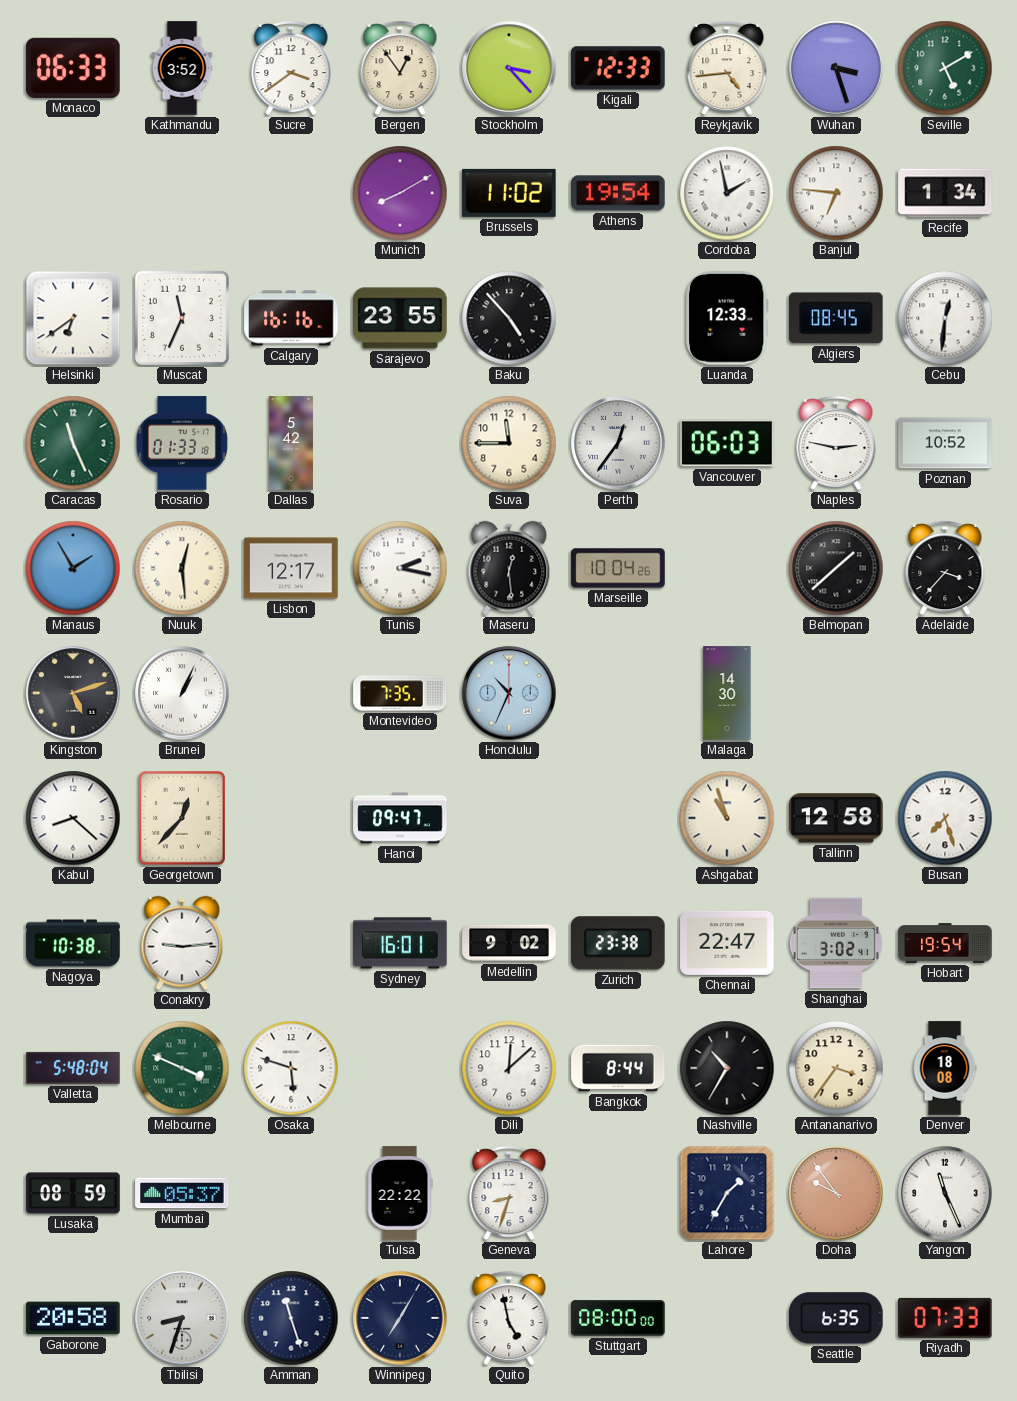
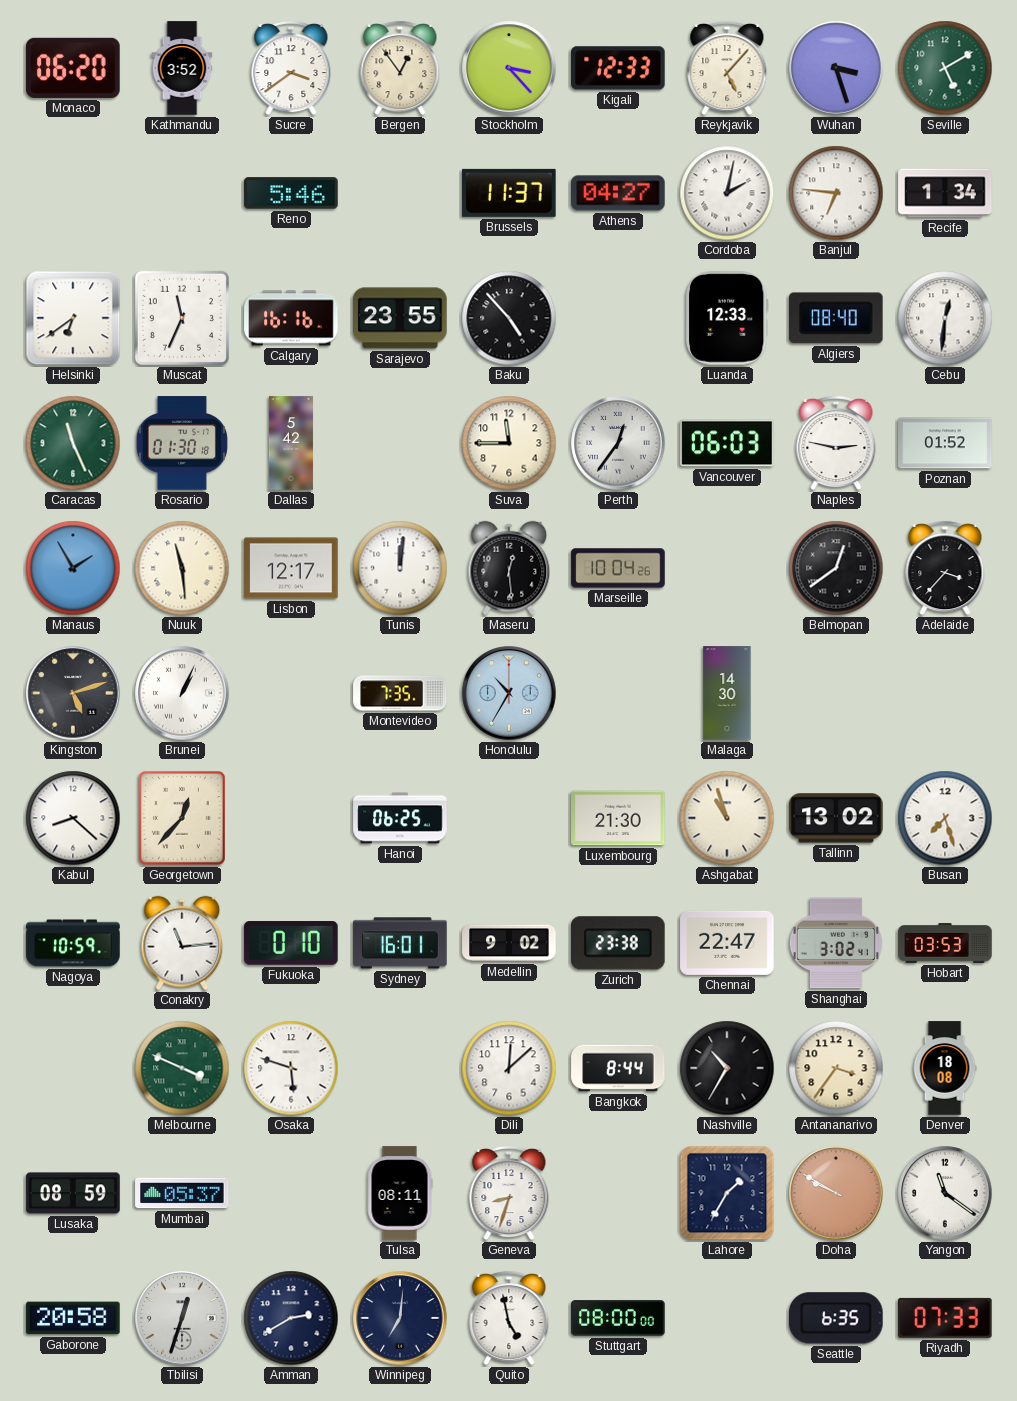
Monaco: 06:33 -> 06:20
Reykjavik: 4:44 -> 5:07
Reno: none -> 5:46
Munich: 8:10 -> none
Brussels: 11:02 -> 11:37
Athens: 19:54 -> 04:27
Cordoba: 1:58 -> 2:02
Algiers: 08:45 -> 08:40
Rosario: 01:33 -> 01:30
Poznan: 10:52 -> 01:52
Nuuk: 12:29 -> 11:29
Tunis: 2:17 -> 12:01
Belmopan: 1:38 -> 12:39
Honolulu: 10:34 -> 10:35
Hanoi: 09:47 -> 06:25
Luxembourg: none -> 21:30
Tallinn: 12:58 -> 13:02
Nagoya: 10:38 -> 10:59
Conakry: 9:14 -> 11:14
Fukuoka: none -> 0:10
Hobart: 19:54 -> 03:53
Valletta: 5:48 -> none
Tulsa: 22:22 -> 08:11
Doha: 9:54 -> 9:50
Yangon: 11:26 -> 11:21
Tbilisi: 8:33 -> 12:33
Amman: 11:27 -> 2:40
Winnipeg: 7:05 -> 7:01
